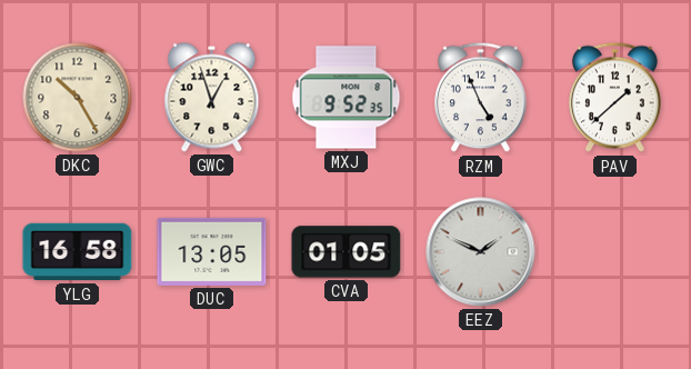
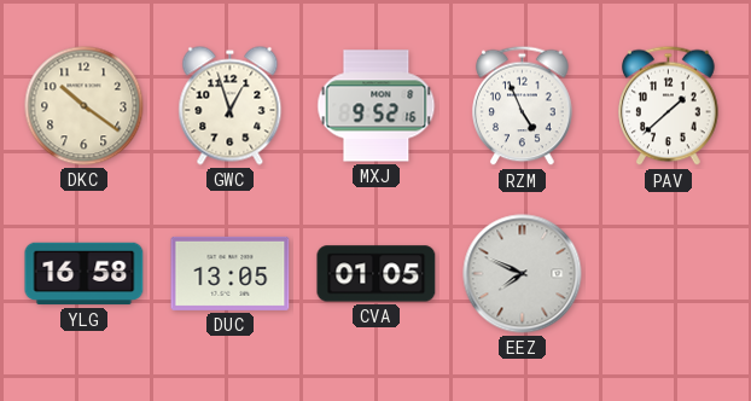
DKC: 10:25 -> 10:21
MXJ: 9:52:35 -> 9:52:16
EEZ: 1:49 -> 7:49
